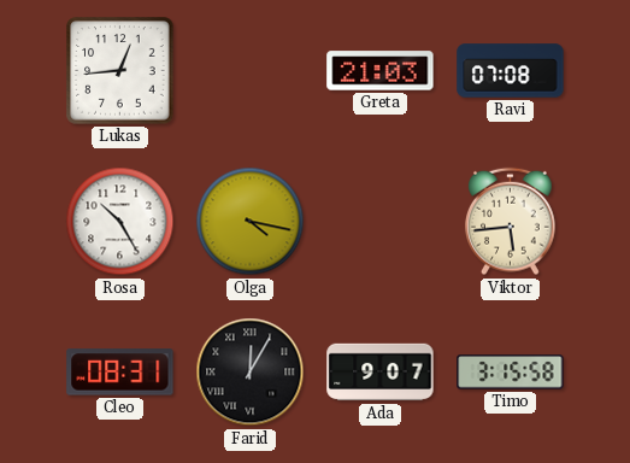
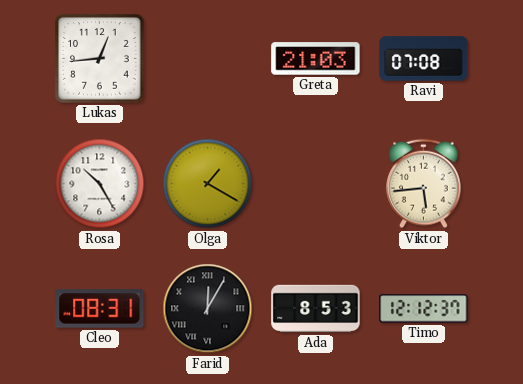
Olga: 4:17 -> 1:20
Ada: 9:07 -> 8:53
Timo: 3:15 -> 12:12
